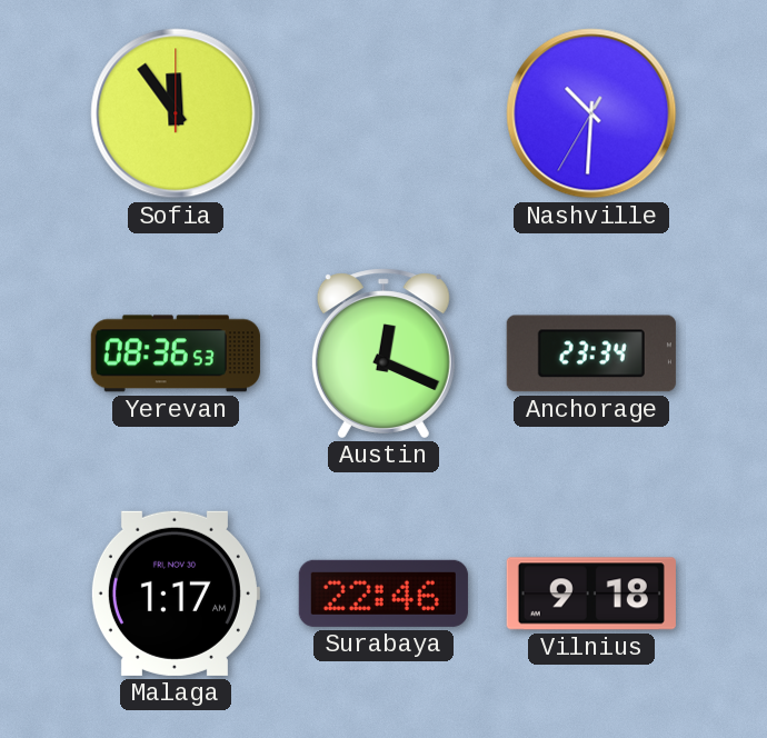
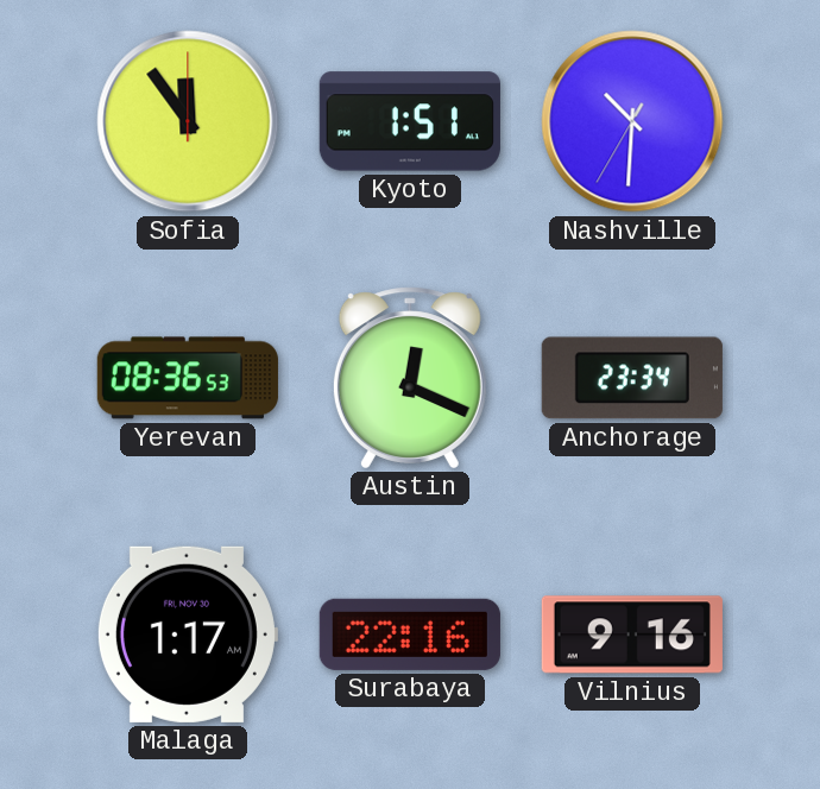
Kyoto: none -> 1:51
Surabaya: 22:46 -> 22:16
Vilnius: 9:18 -> 9:16
